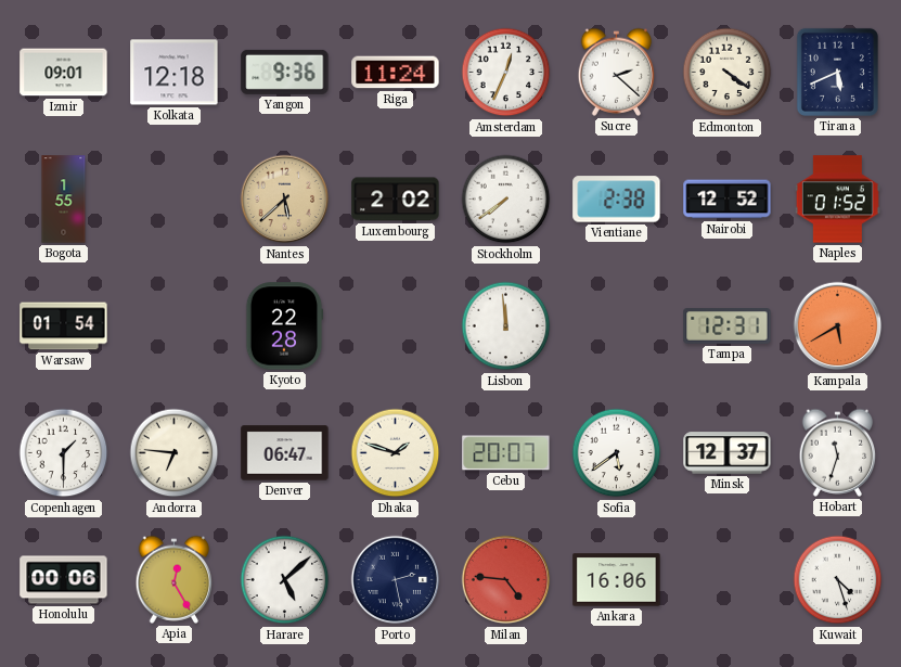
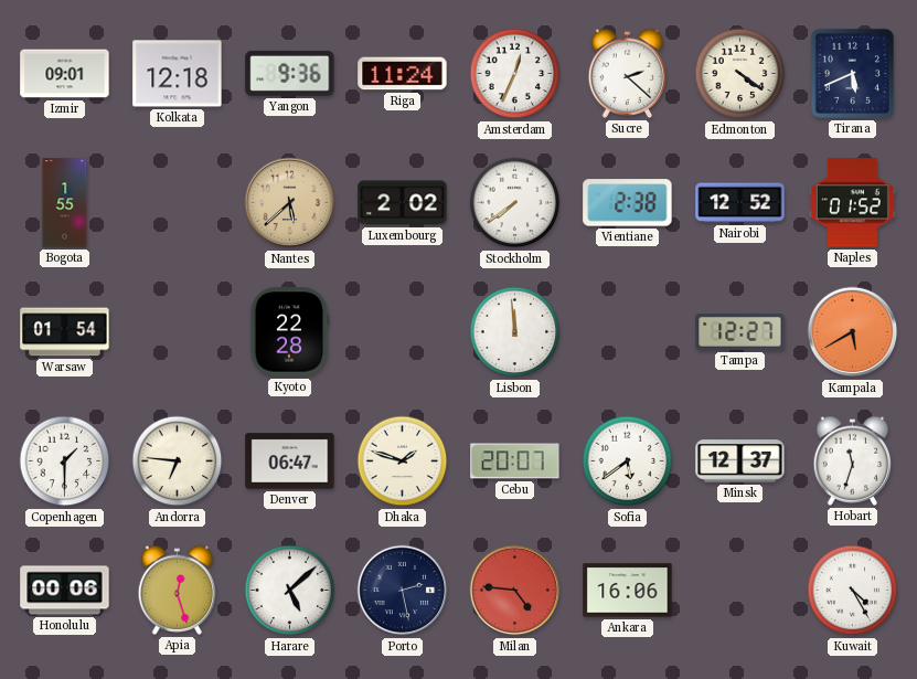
Tampa: 12:31 -> 12:27
Apia: 12:25 -> 12:27
Kuwait: 4:27 -> 4:25
